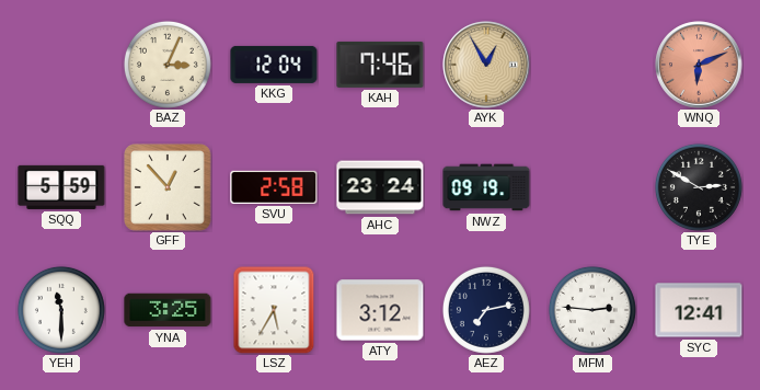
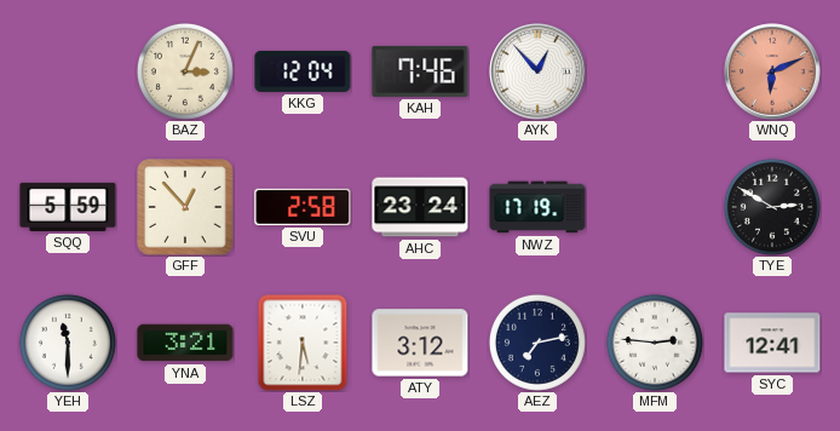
AYK: 12:55 -> 12:53
AYK dial: champagne -> white
NWZ: 09:19 -> 17:19
YNA: 3:25 -> 3:21
LSZ: 5:35 -> 5:31
